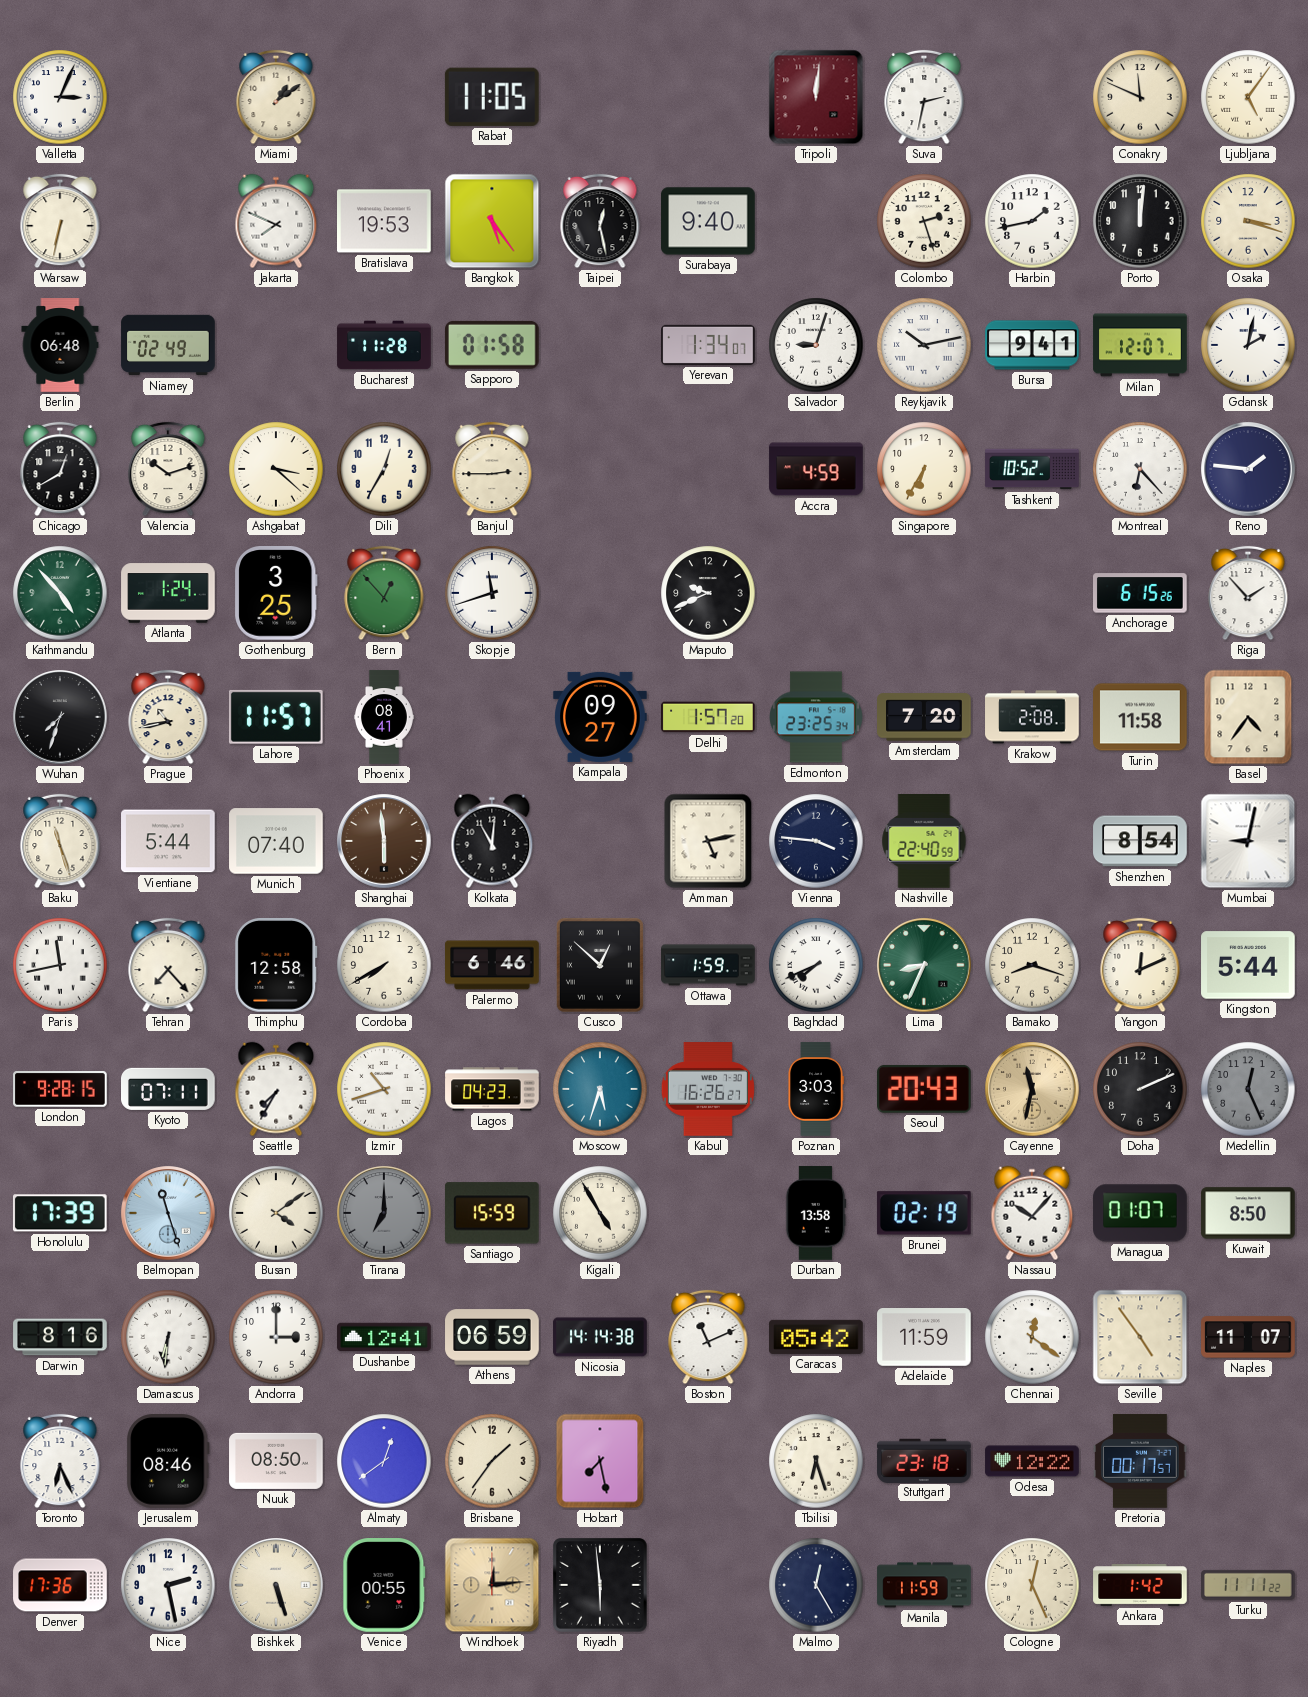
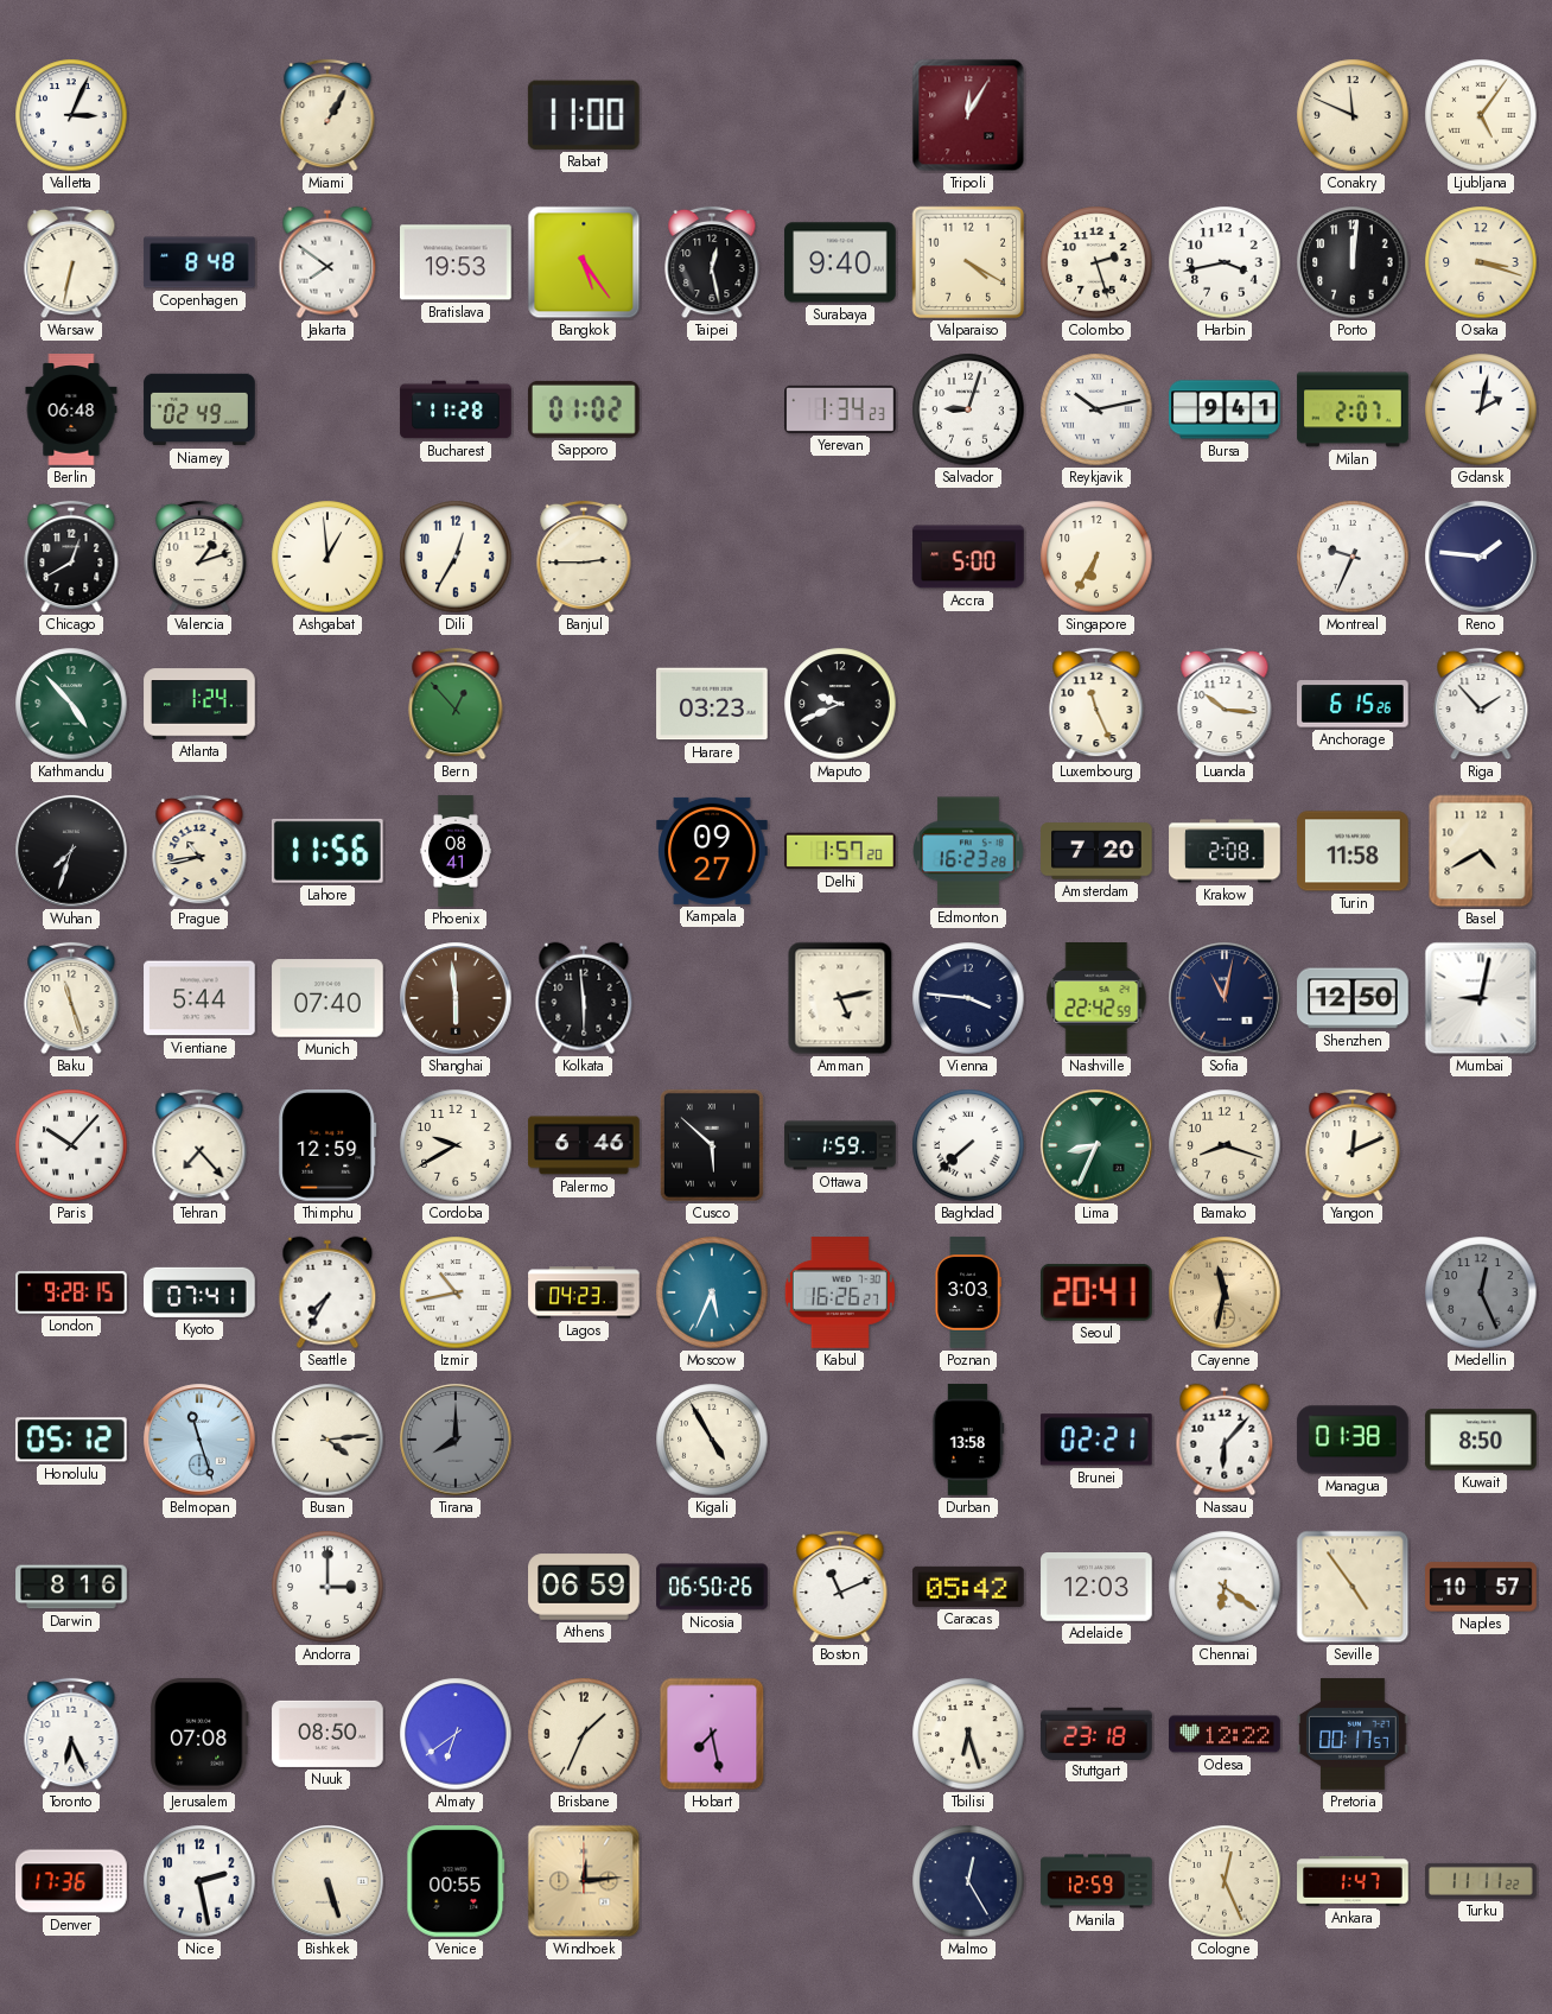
Miami: 1:09 -> 1:05
Rabat: 11:05 -> 11:00
Tripoli: 12:01 -> 12:05
Suva: 2:32 -> none
Copenhagen: none -> 8:48
Jakarta: 7:49 -> 7:51
Valparaiso: none -> 4:20
Harbin: 1:43 -> 3:43
Sapporo: 01:58 -> 01:02
Yerevan: 1:34:07 -> 1:34:23
Milan: 12:07 -> 2:07
Valencia: 10:12 -> 1:12
Ashgabat: 3:22 -> 12:59
Accra: 4:59 -> 5:00
Tashkent: 10:52 -> none
Montreal: 6:23 -> 9:34
Gothenburg: 3:25 -> none
Skopje: 11:42 -> none
Harare: none -> 03:23
Luxembourg: none -> 11:26
Luanda: none -> 10:16
Lahore: 11:57 -> 11:56
Edmonton: 23:25 -> 16:23
Basel: 4:36 -> 4:40
Kolkata: 11:01 -> 5:59
Nashville: 22:40 -> 22:42
Sofia: none -> 11:02
Shenzhen: 8:54 -> 12:50
Paris: 11:43 -> 10:07
Thimphu: 12:58 -> 12:59
Cordoba: 7:40 -> 9:40
Cusco: 12:52 -> 5:52
Baghdad: 7:41 -> 7:38
Kingston: 5:44 -> none
Kyoto: 07:11 -> 07:41
Izmir: 10:42 -> 10:43
Moscow: 5:33 -> 5:34
Seoul: 20:43 -> 20:41
Doha: 2:11 -> none
Honolulu: 17:39 -> 05:12
Busan: 4:09 -> 4:14
Tirana: 7:00 -> 8:00
Santiago: 15:59 -> none
Brunei: 02:19 -> 02:21
Nassau: 10:07 -> 6:07
Managua: 01:07 -> 01:38
Damascus: 6:31 -> none
Dushanbe: 12:41 -> none
Nicosia: 14:14 -> 06:50
Adelaide: 11:59 -> 12:03
Chennai: 12:21 -> 6:21
Naples: 11:07 -> 10:57
Jerusalem: 08:46 -> 07:08
Almaty: 12:39 -> 6:39
Brisbane: 1:36 -> 1:34
Riyadh: 5:59 -> none
Manila: 11:59 -> 12:59
Ankara: 1:42 -> 1:47
